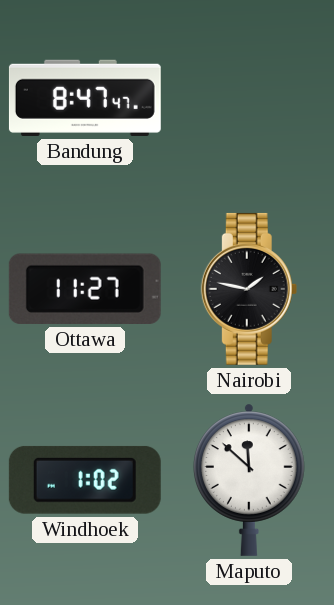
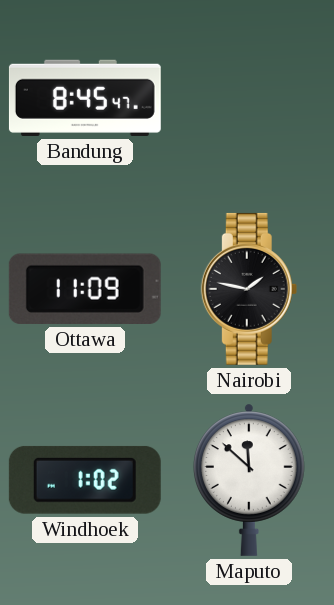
Bandung: 8:47 -> 8:45
Ottawa: 11:27 -> 11:09
